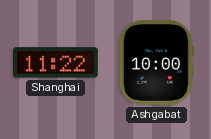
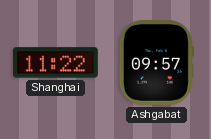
Ashgabat: 10:00 -> 09:57
